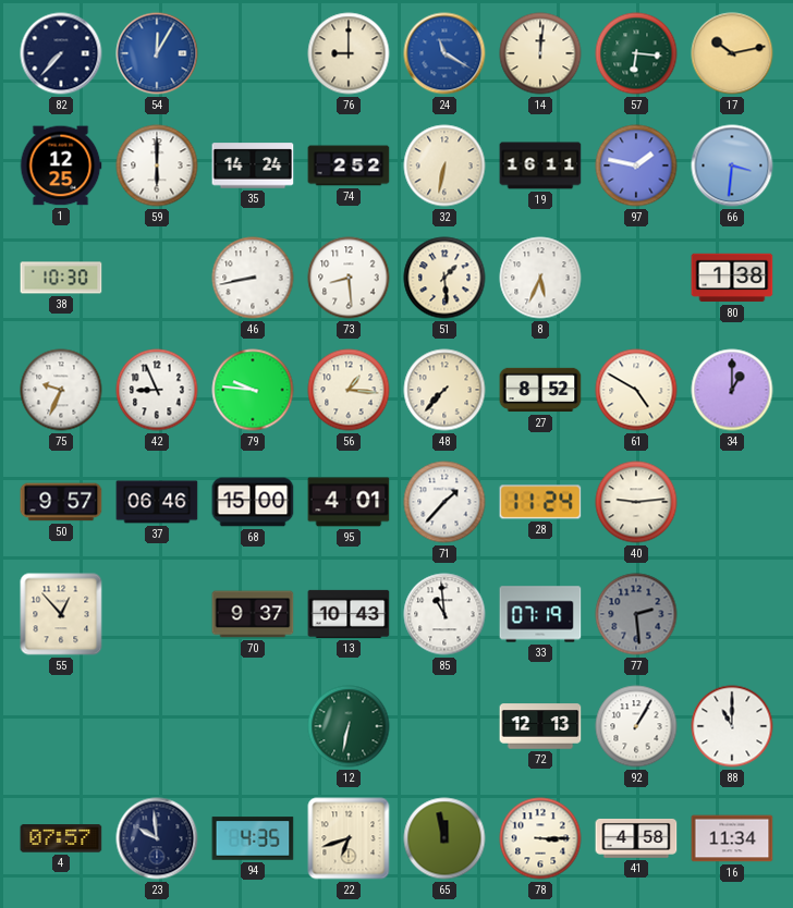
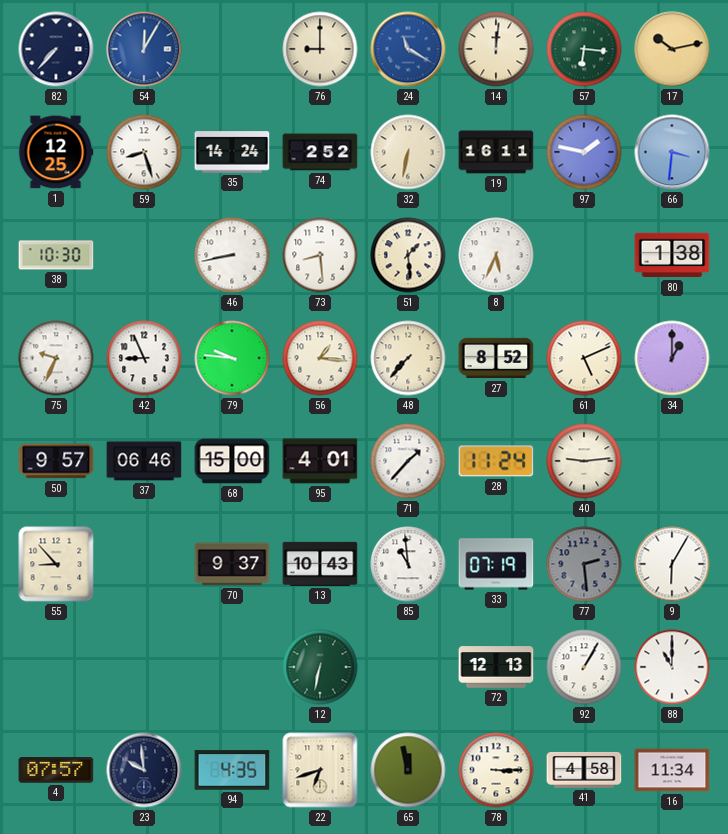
59: 6:00 -> 8:27
61: 4:50 -> 5:11
55: 12:53 -> 8:53
9: none -> 6:05
